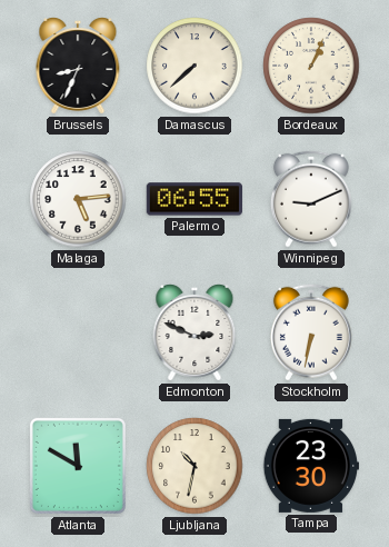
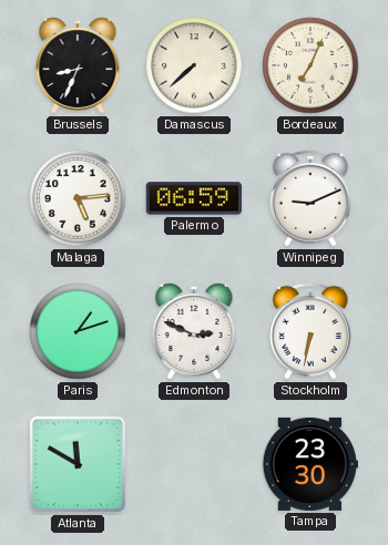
Bordeaux: 1:04 -> 7:04
Palermo: 06:55 -> 06:59
Paris: none -> 1:12
Ljubljana: 10:32 -> none
